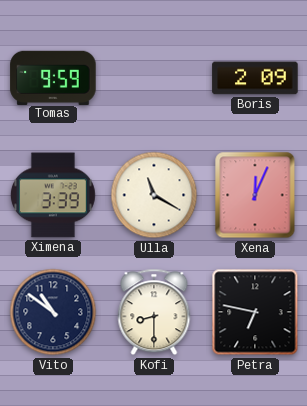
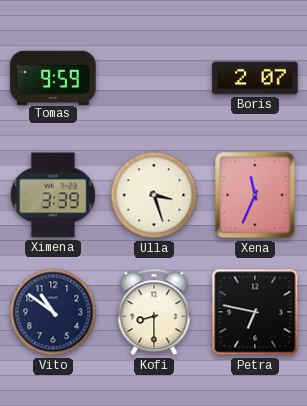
Boris: 2:09 -> 2:07
Ulla: 11:20 -> 3:27
Xena: 12:04 -> 11:34
